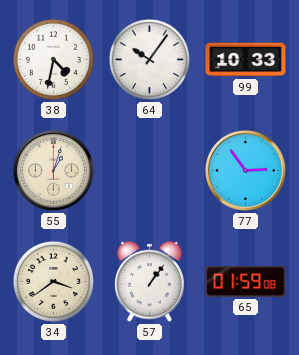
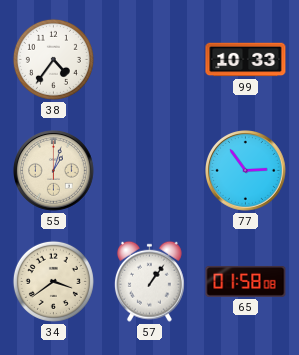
38: 4:32 -> 4:36
64: 10:06 -> none
65: 01:59 -> 01:58
